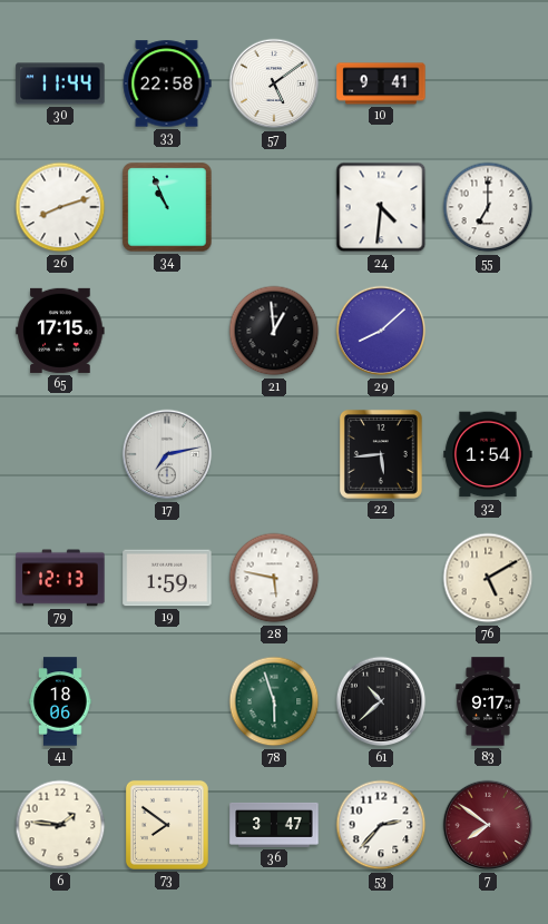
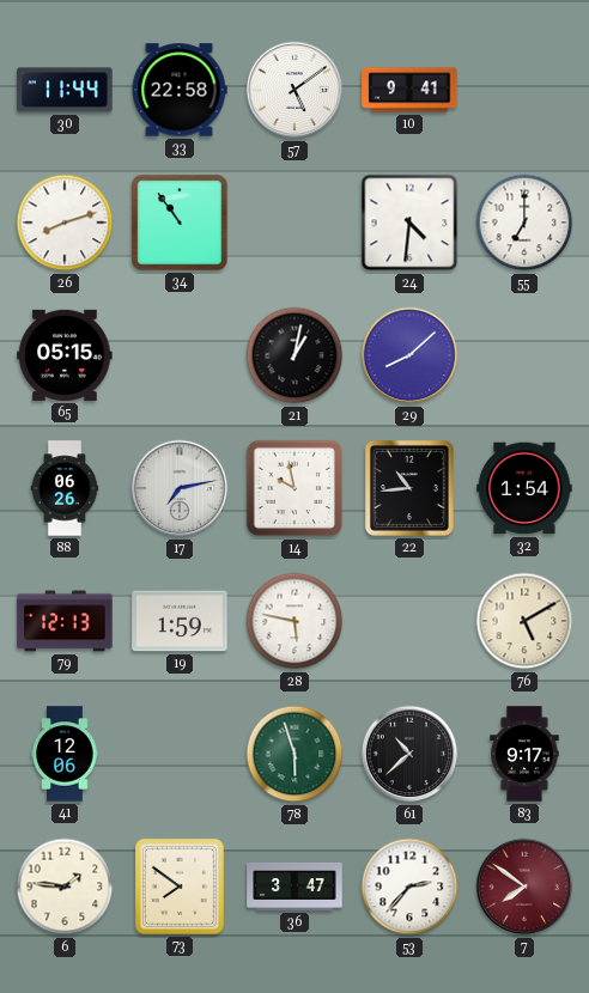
34: 10:56 -> 10:54
65: 17:15 -> 05:15
21: 12:59 -> 1:02
88: none -> 06:26
14: none -> 9:58
22: 5:44 -> 10:44
41: 18:06 -> 12:06
